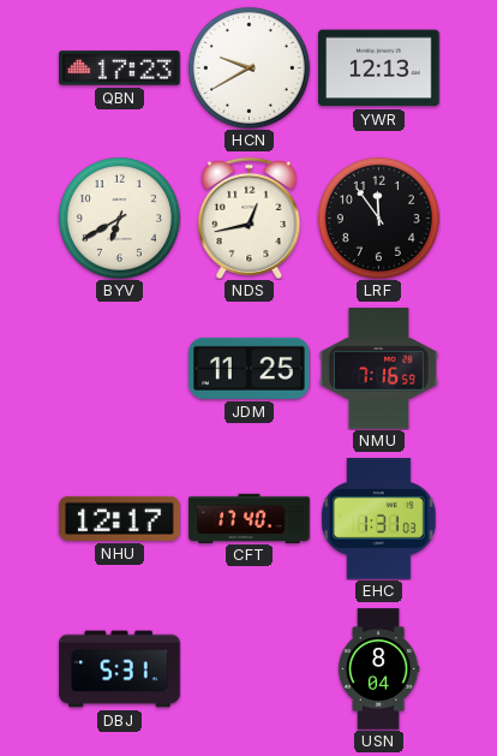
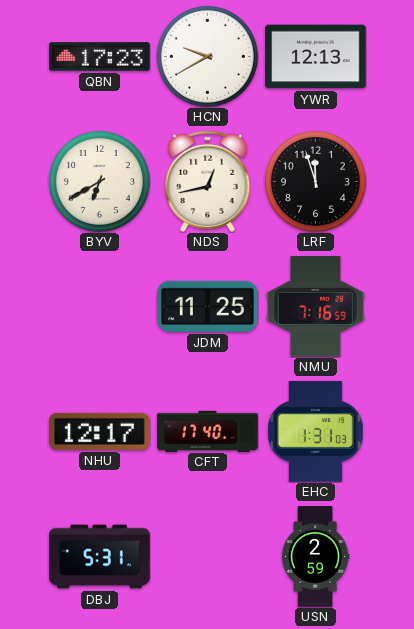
LRF: 11:54 -> 11:57
USN: 8:04 -> 2:59
